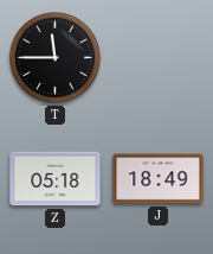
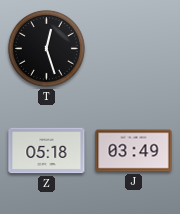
T: 11:45 -> 12:27
J: 18:49 -> 03:49
